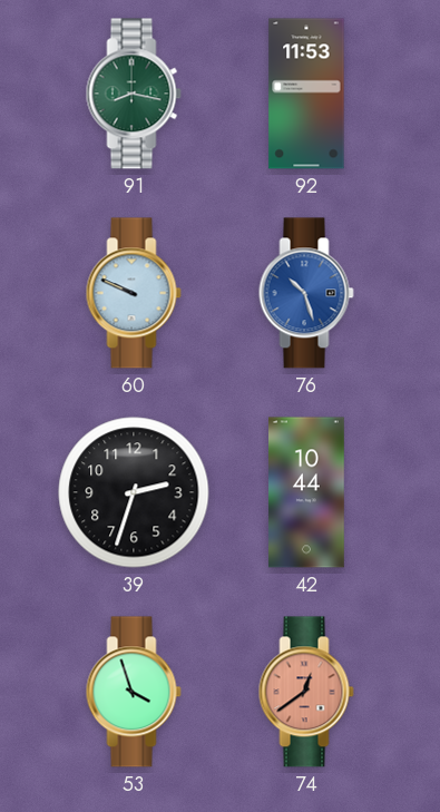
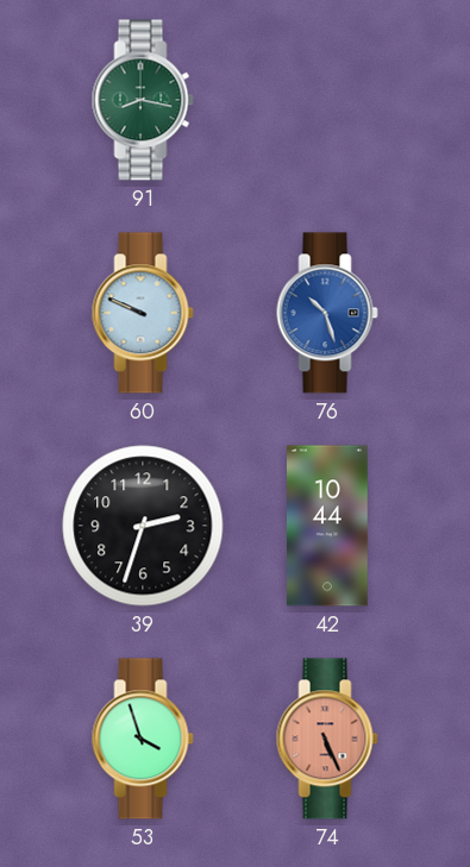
92: 11:53 -> none
74: 12:39 -> 5:26
